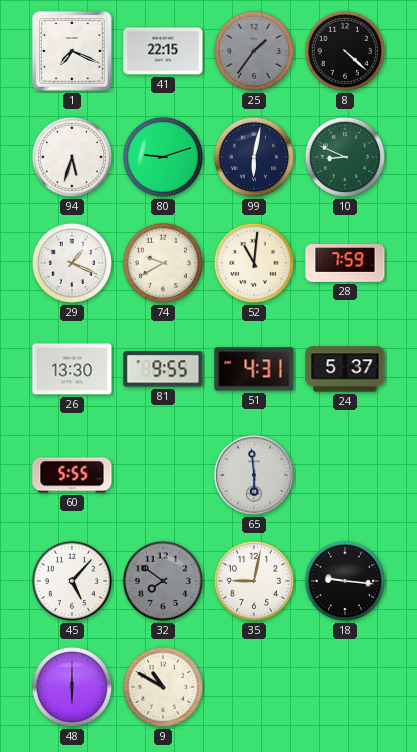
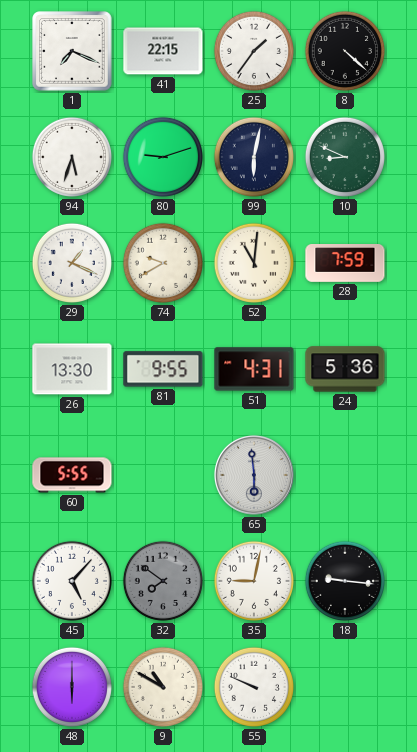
25 dial: grey -> white
24: 5:37 -> 5:36
55: none -> 9:49
